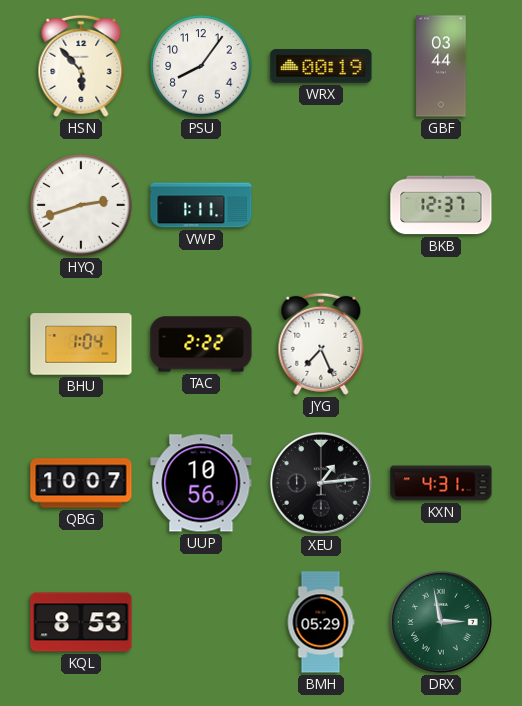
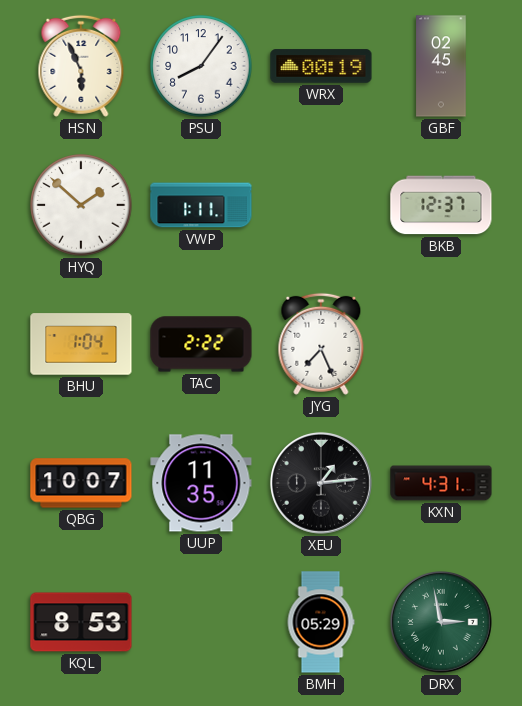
HSN: 5:53 -> 5:56
GBF: 03:44 -> 02:45
HYQ: 2:42 -> 1:52
UUP: 10:56 -> 11:35
